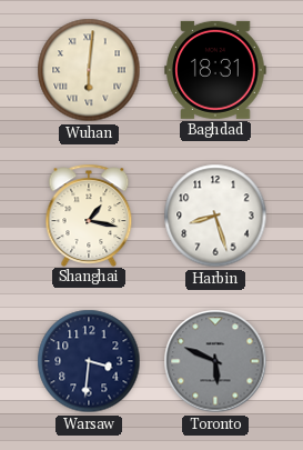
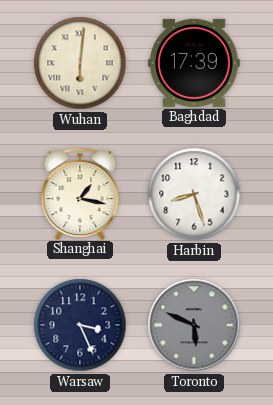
Baghdad: 18:31 -> 17:39
Warsaw: 3:31 -> 3:26
